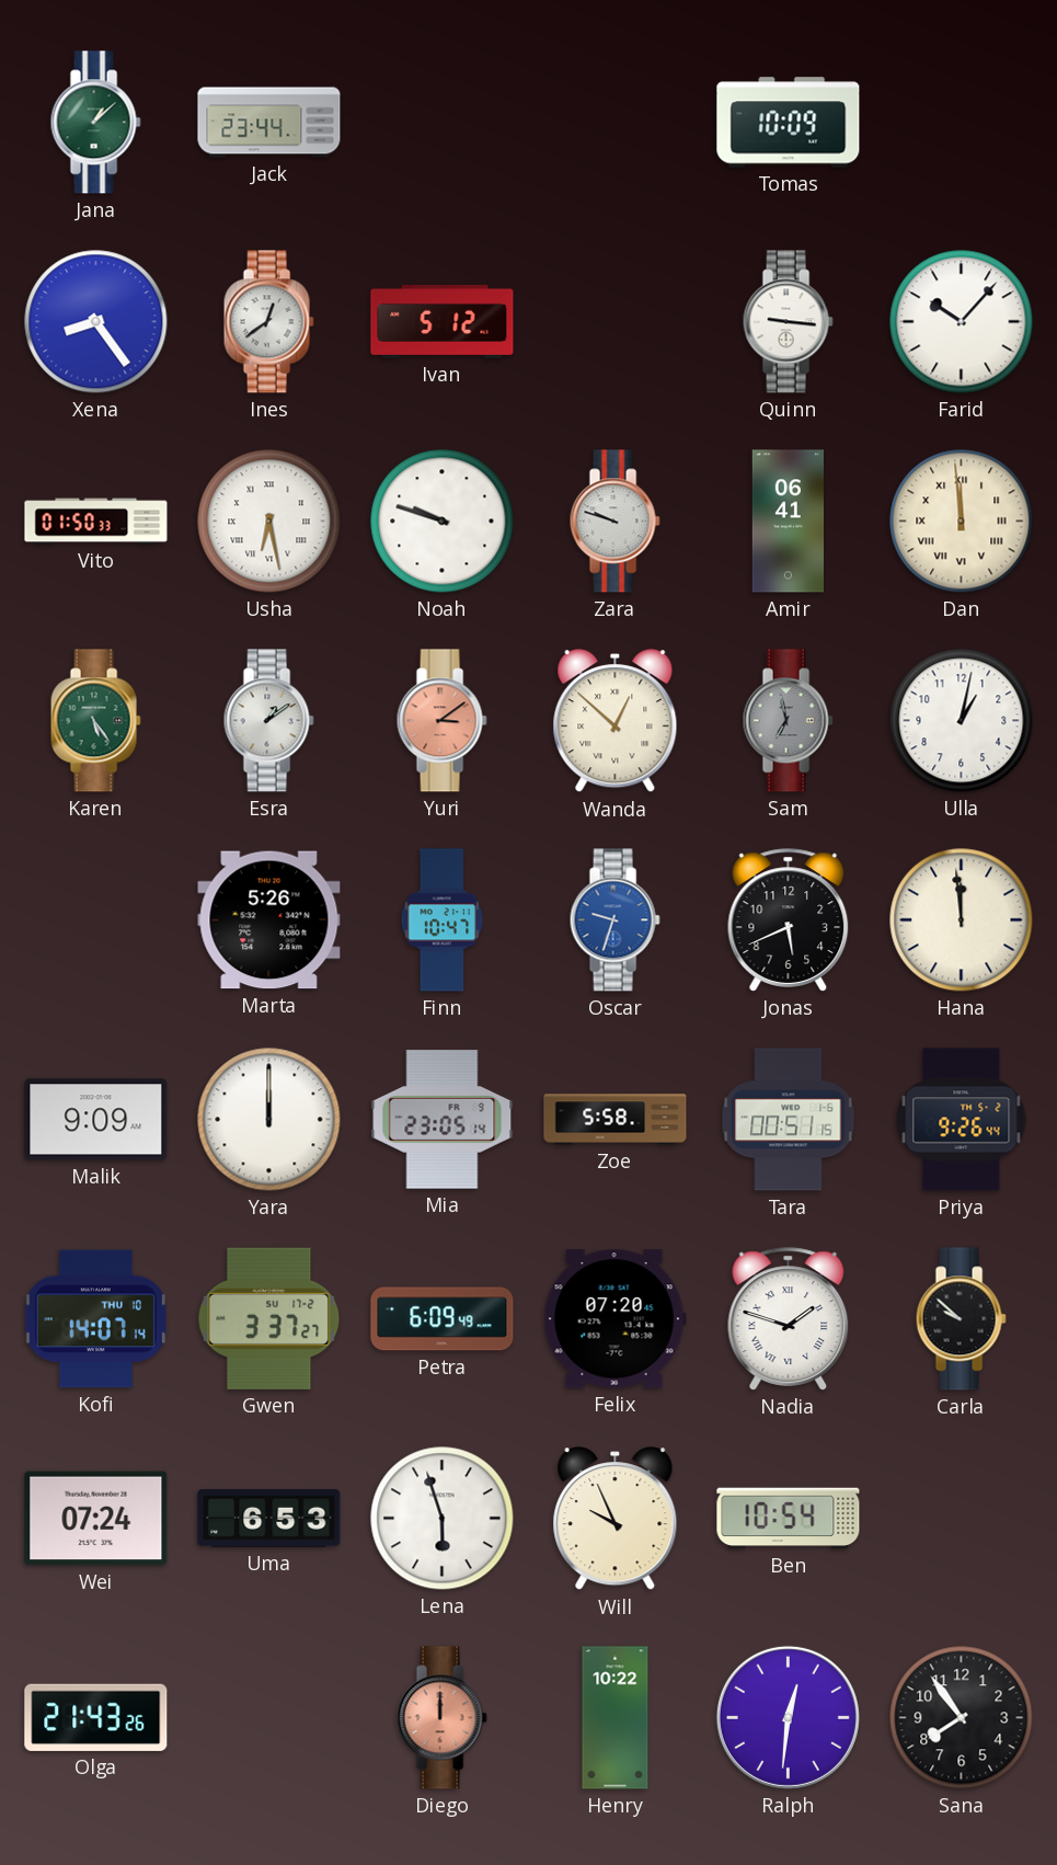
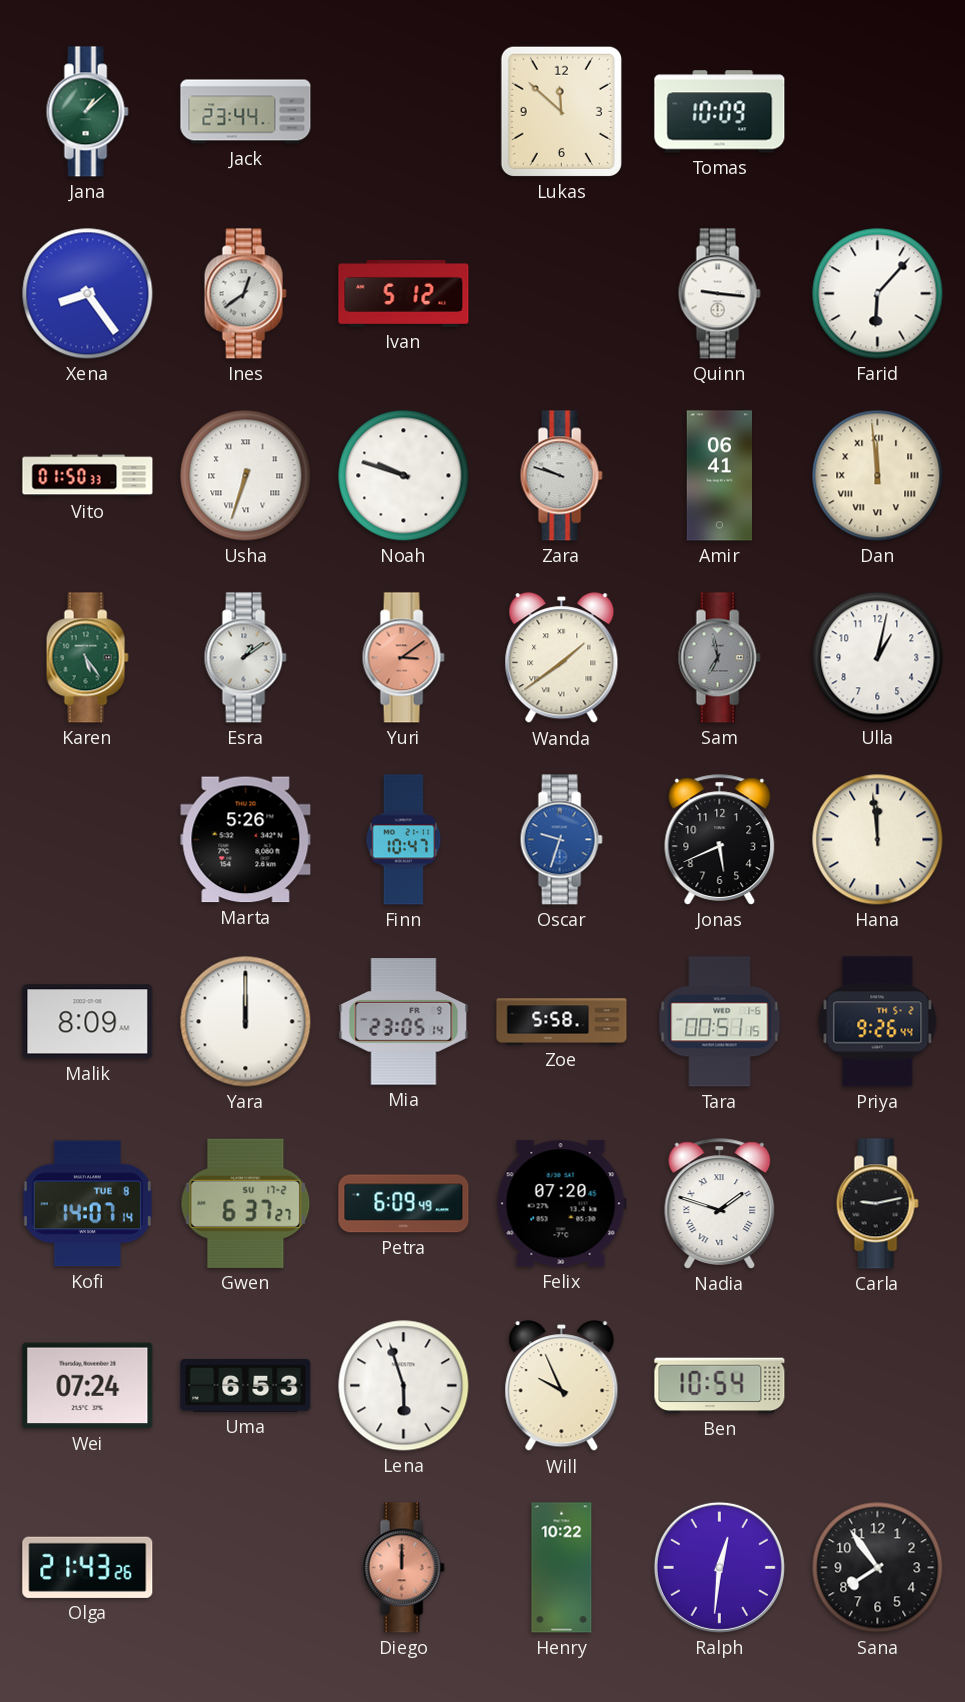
Lukas: none -> 11:52
Farid: 10:07 -> 6:07
Usha: 6:28 -> 6:33
Wanda: 12:52 -> 1:39
Malik: 9:09 -> 8:09
Kofi date: THU 10 -> TUE 8
Gwen: 3:37 -> 6:37
Carla: 9:52 -> 9:13
